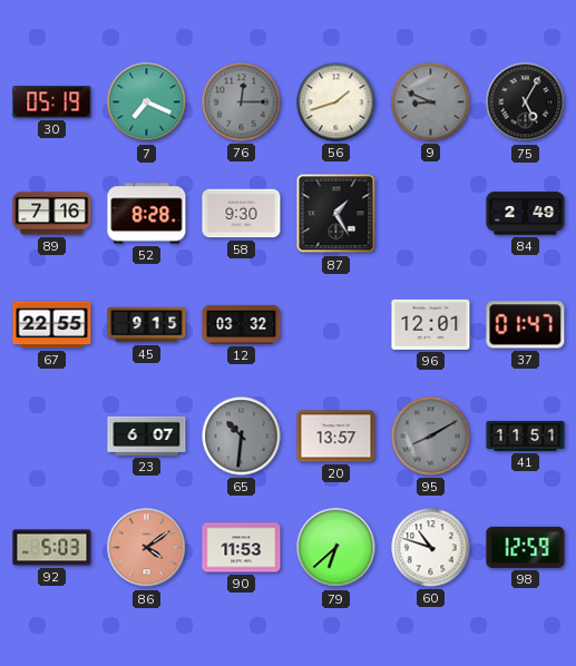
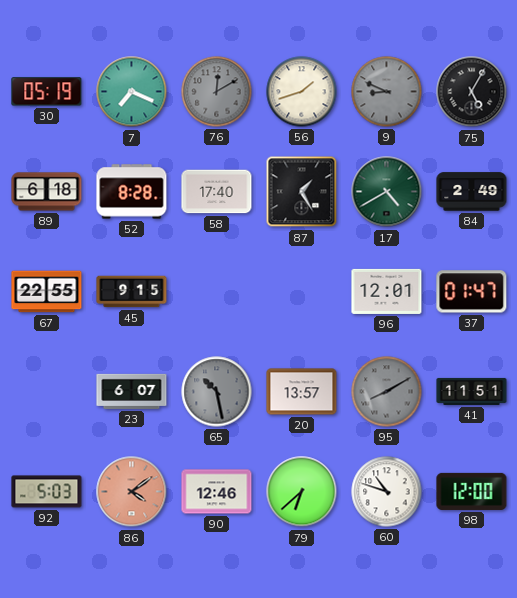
76: 12:15 -> 12:10
89: 7:16 -> 6:18
58: 9:30 -> 17:40
17: none -> 4:40
12: 03:32 -> none
65: 10:31 -> 10:28
90: 11:53 -> 12:46
98: 12:59 -> 12:00
